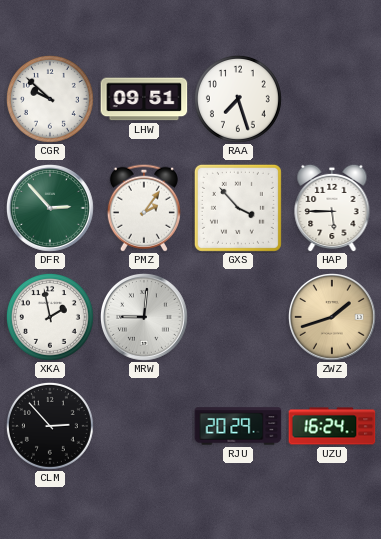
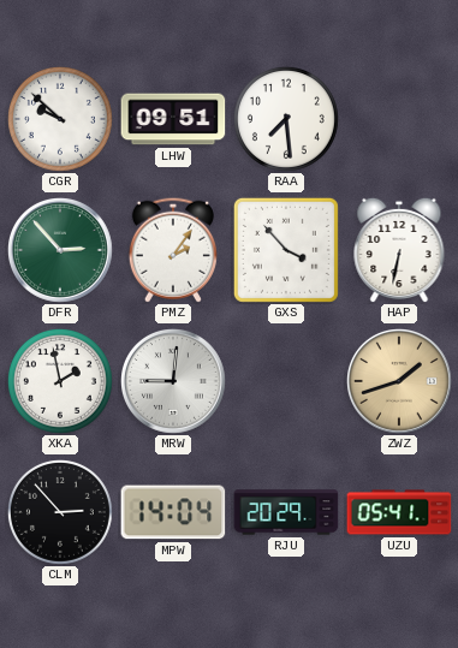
RAA: 7:27 -> 7:29
HAP: 5:45 -> 6:32
MPW: none -> 14:04
UZU: 16:24 -> 05:41
